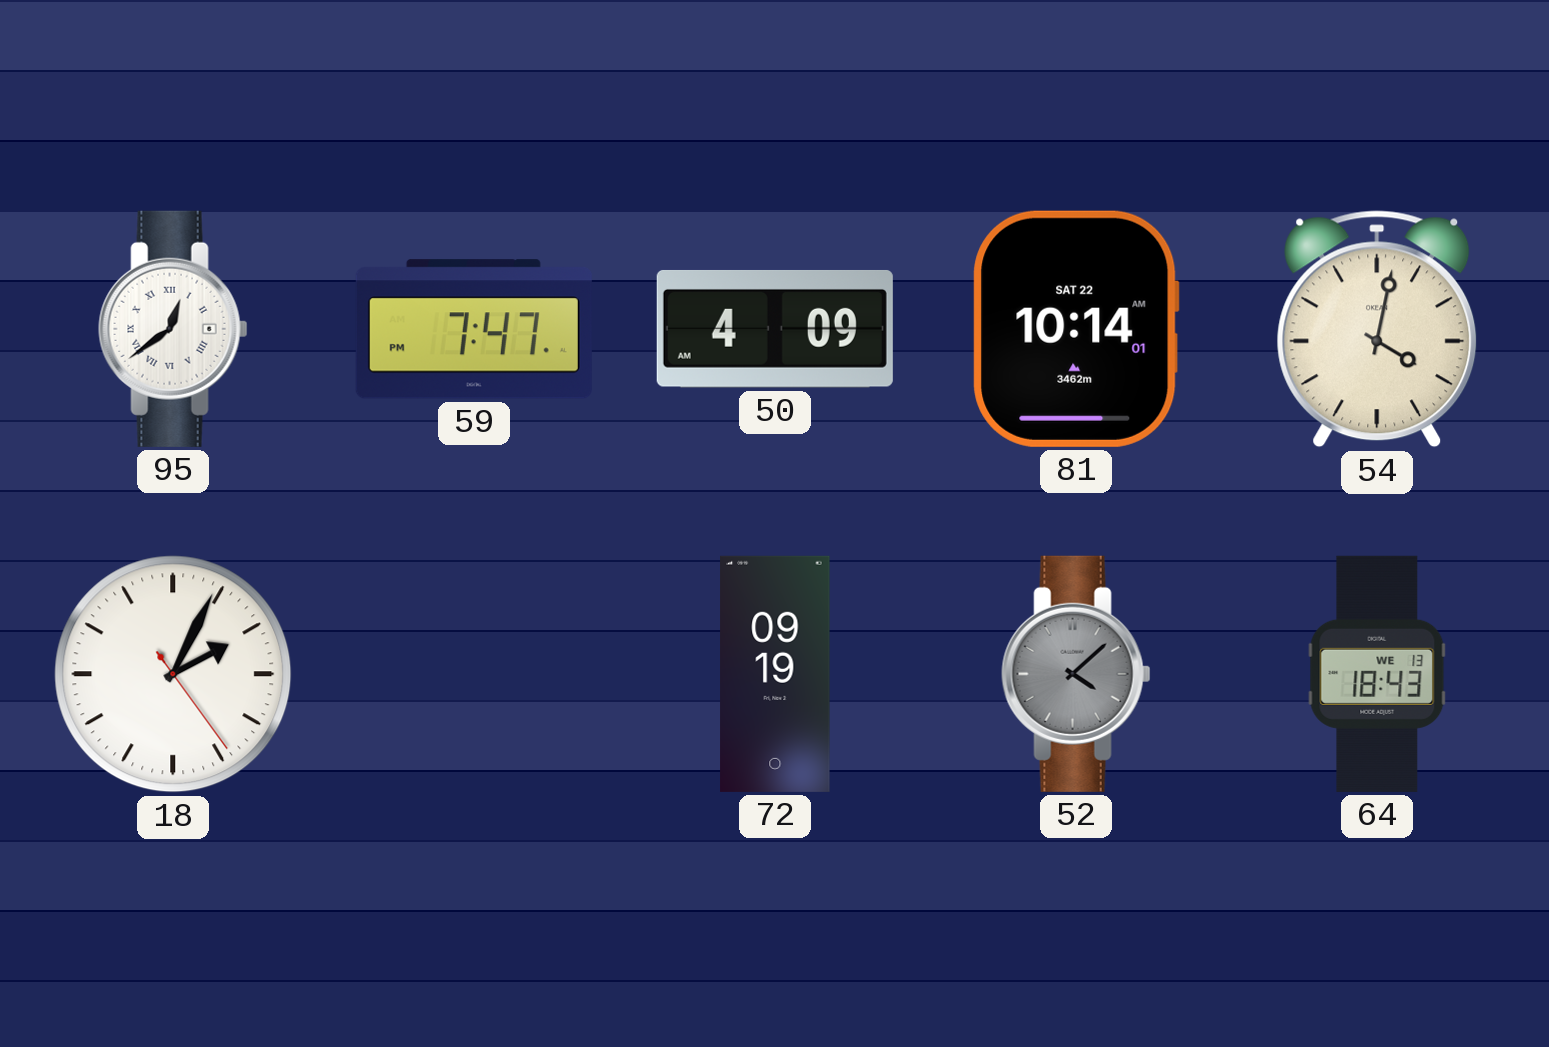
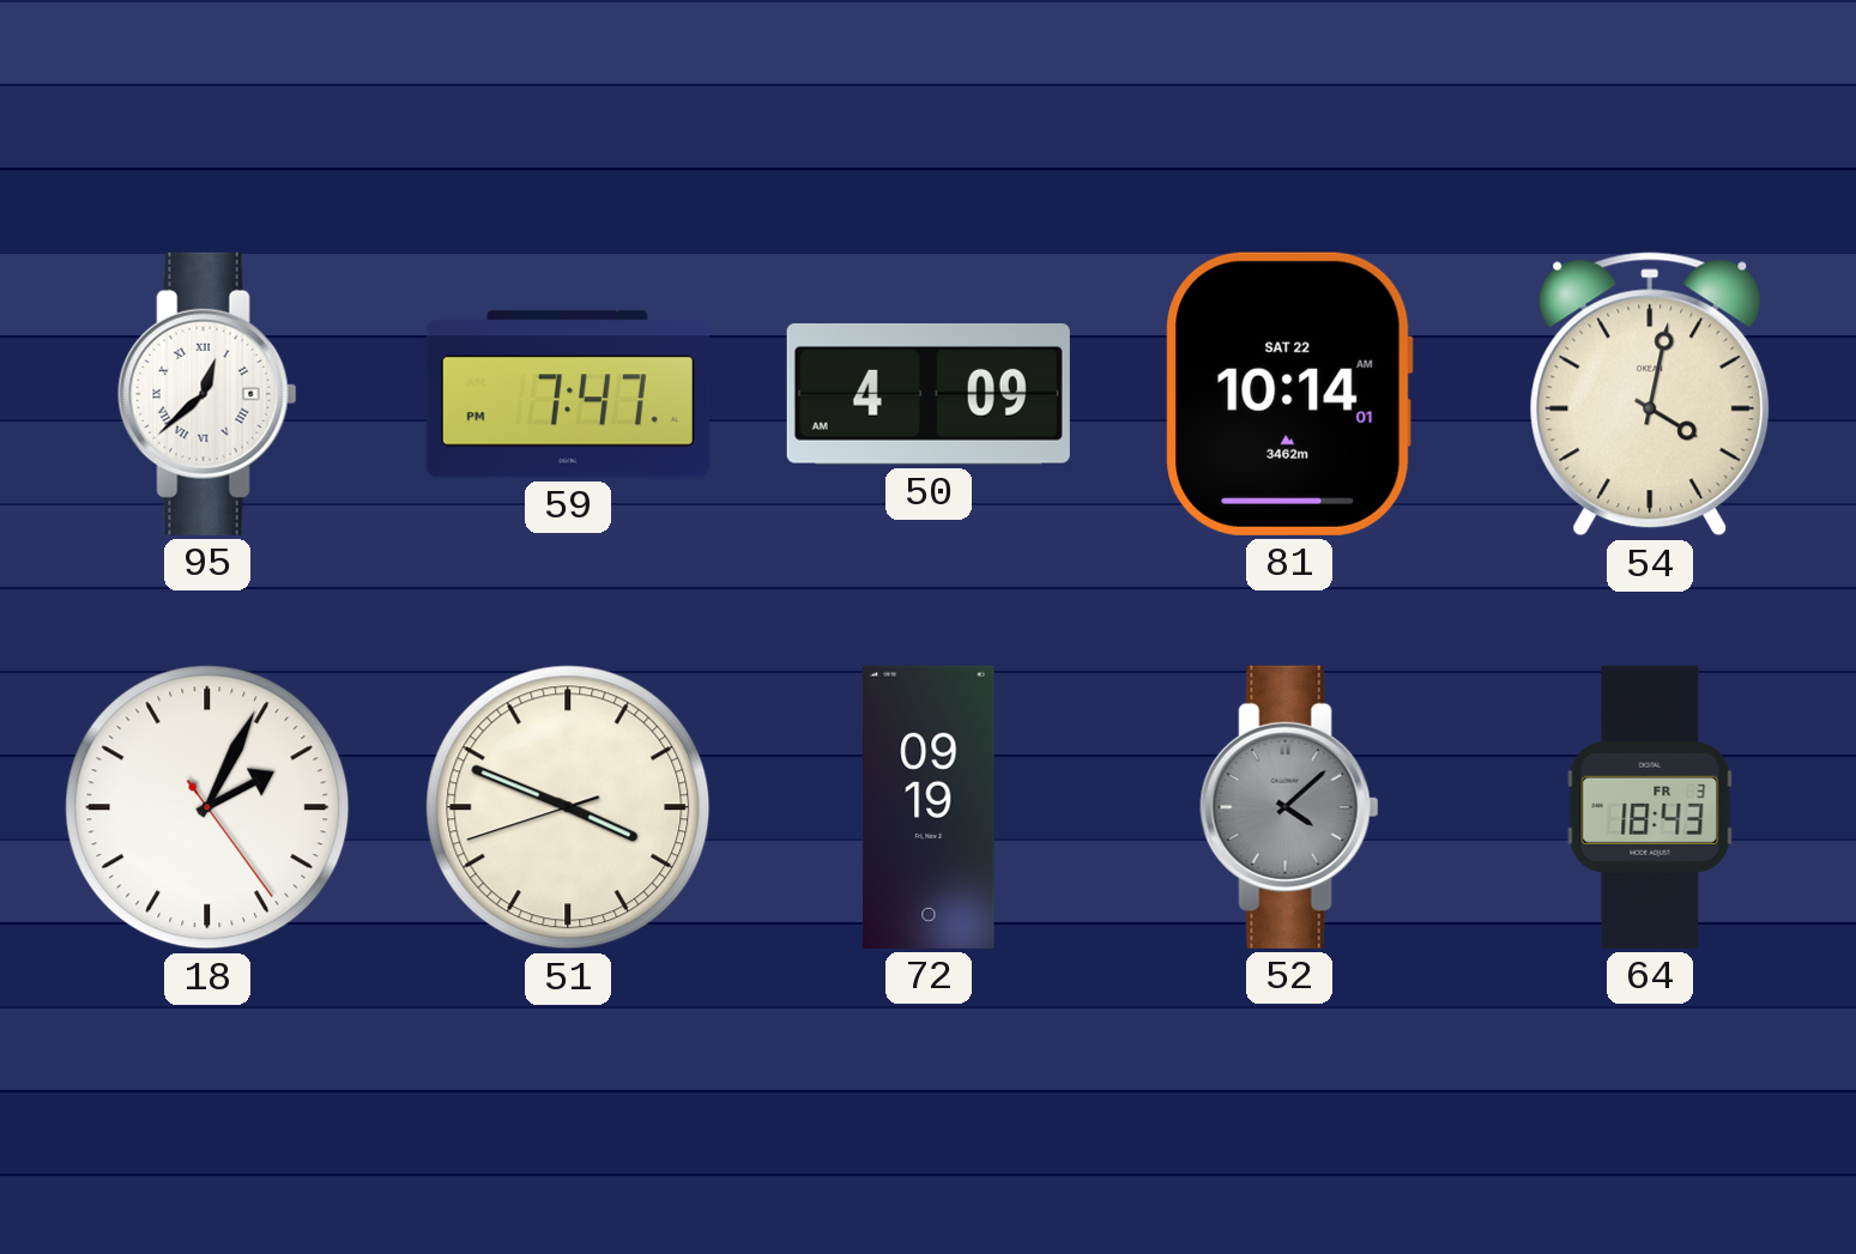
95: 12:39 -> 12:38
51: none -> 3:48
64 date: WE 13 -> FR 3
